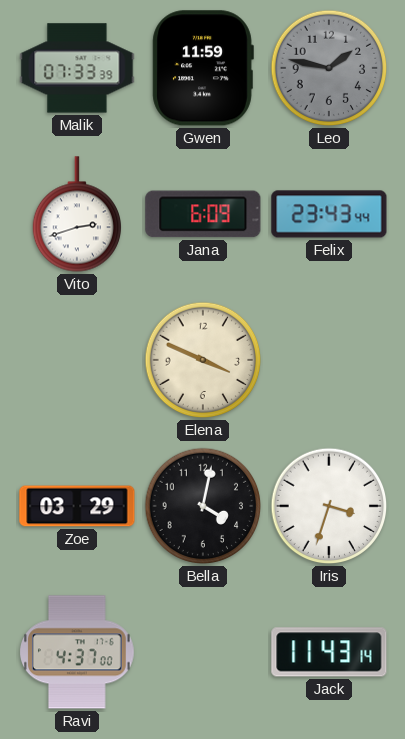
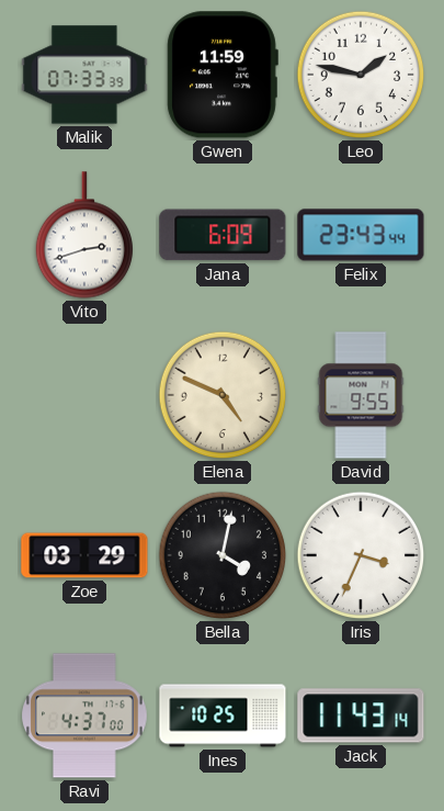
Leo dial: grey -> white
Elena: 3:49 -> 4:49
David: none -> 9:55
Iris: 3:33 -> 3:34
Ines: none -> 10:25
